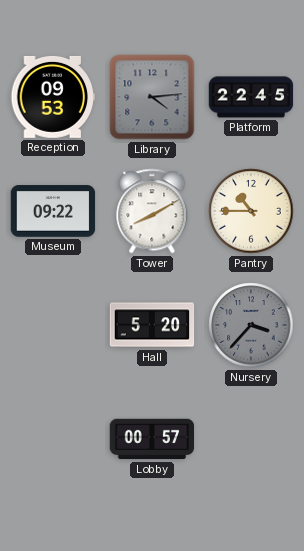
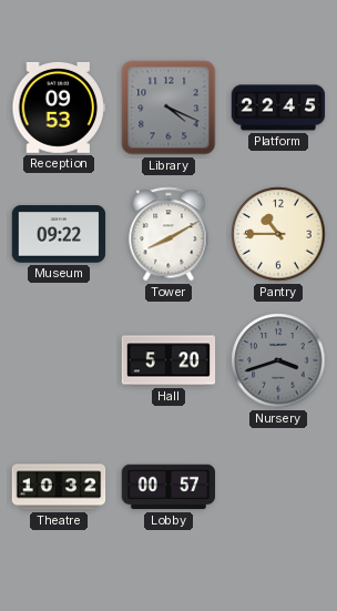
Library: 4:14 -> 4:19
Nursery: 3:37 -> 3:42
Theatre: none -> 10:32
